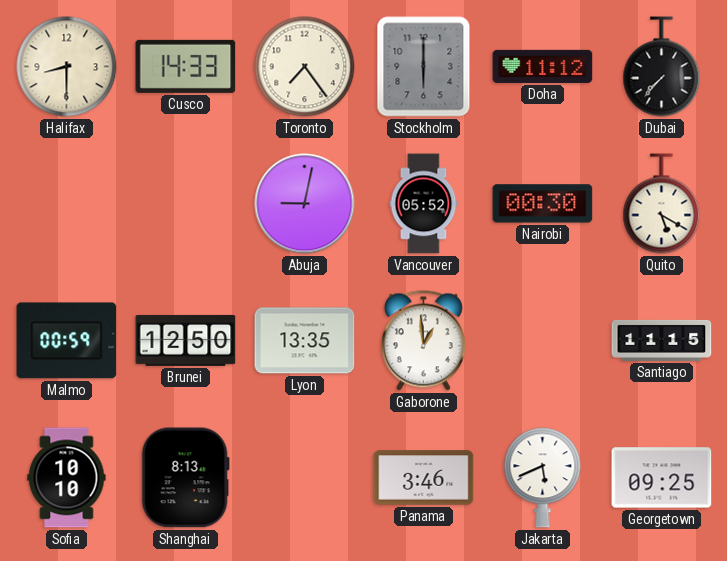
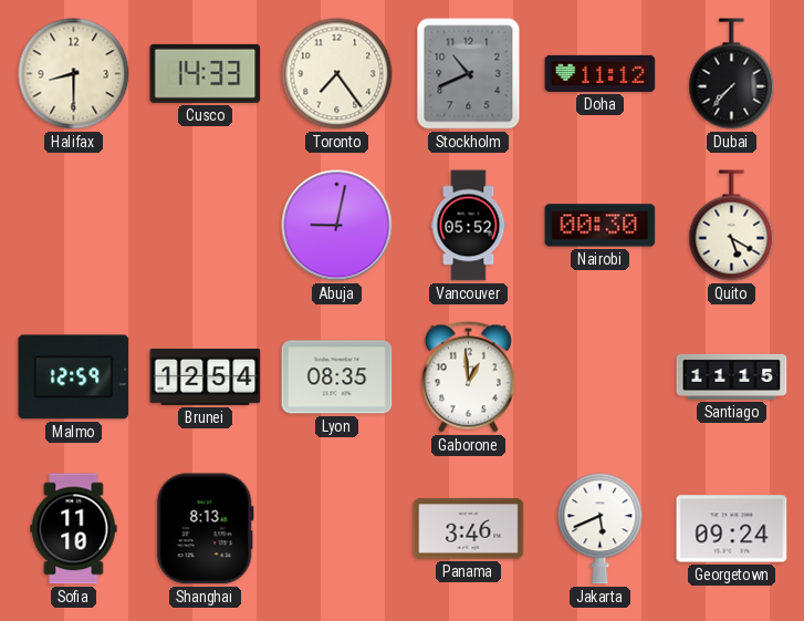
Stockholm: 6:00 -> 10:41
Malmo: 00:59 -> 12:59
Brunei: 12:50 -> 12:54
Lyon: 13:35 -> 08:35
Sofia: 10:10 -> 11:10
Georgetown: 09:25 -> 09:24
